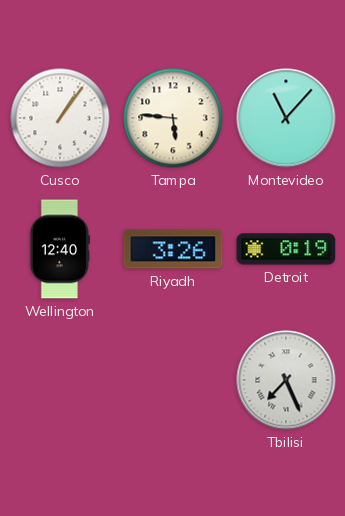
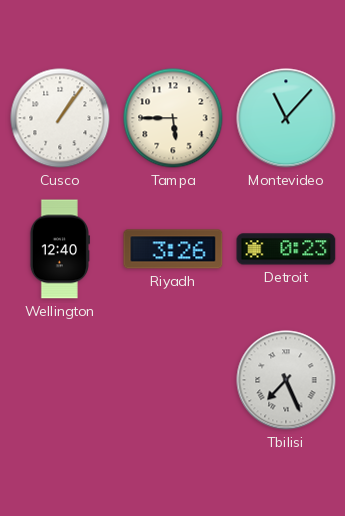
Tampa: 5:46 -> 5:45
Detroit: 0:19 -> 0:23
